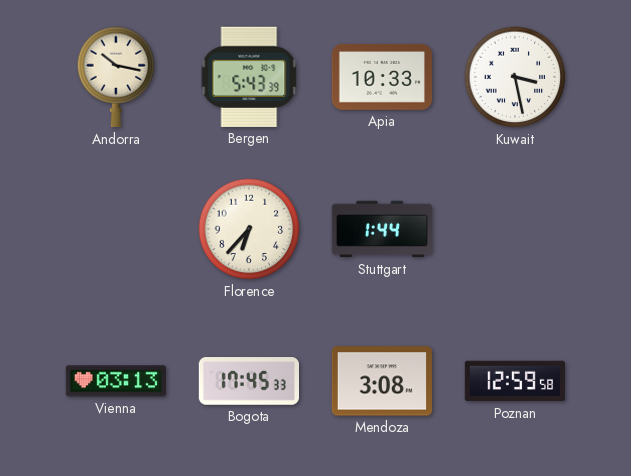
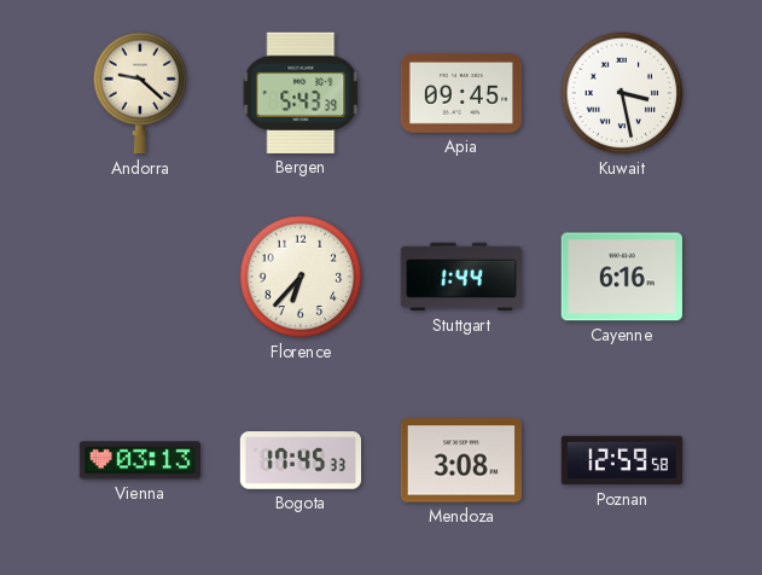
Andorra: 10:17 -> 9:22
Apia: 10:33 -> 09:45
Cayenne: none -> 6:16
